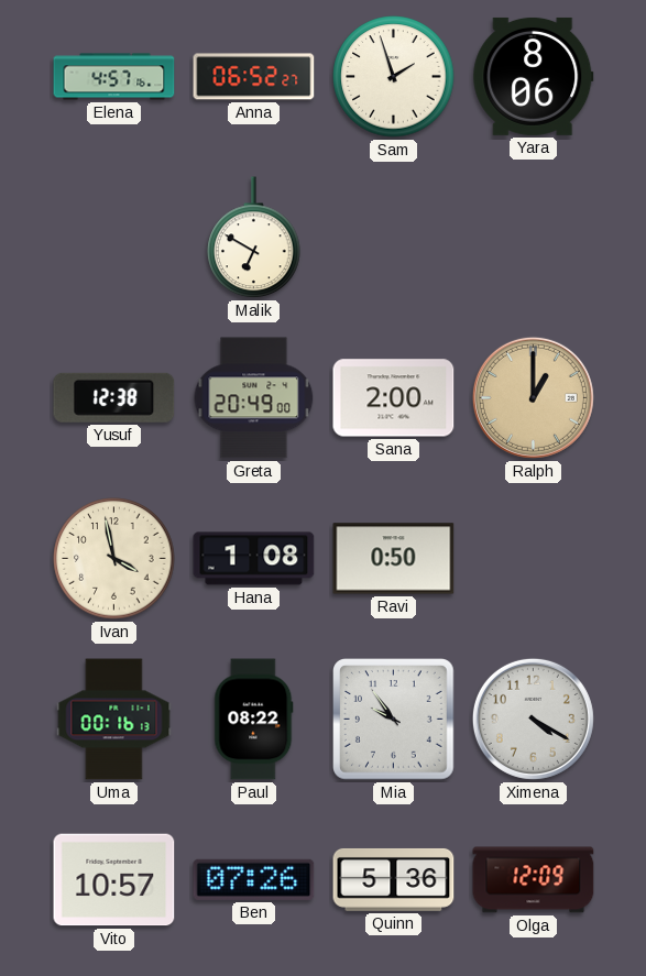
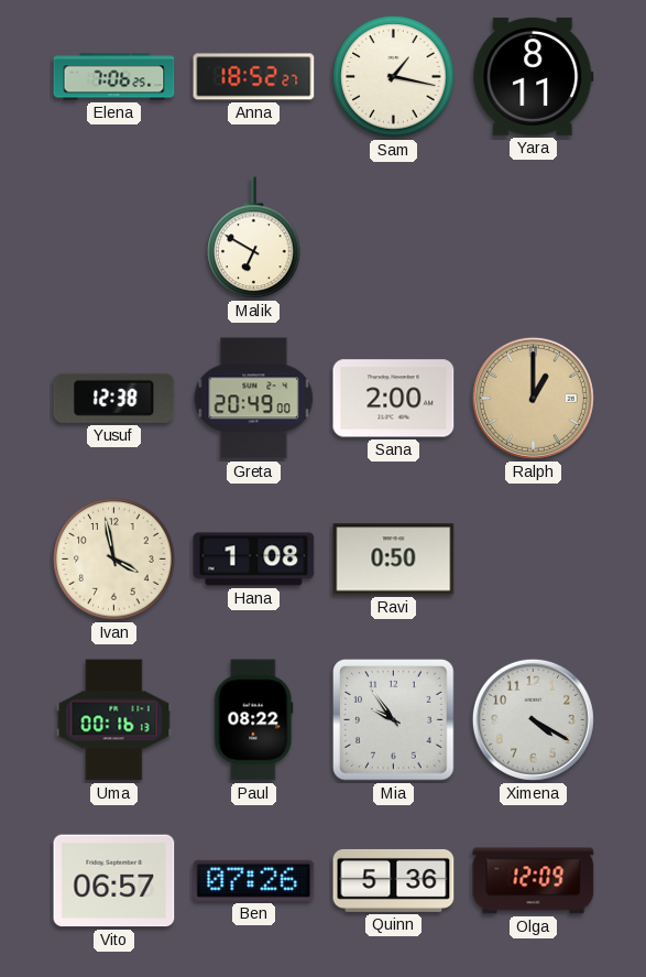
Elena: 4:57 -> 7:06
Anna: 06:52 -> 18:52
Sam: 1:57 -> 1:17
Yara: 8:06 -> 8:11
Vito: 10:57 -> 06:57
